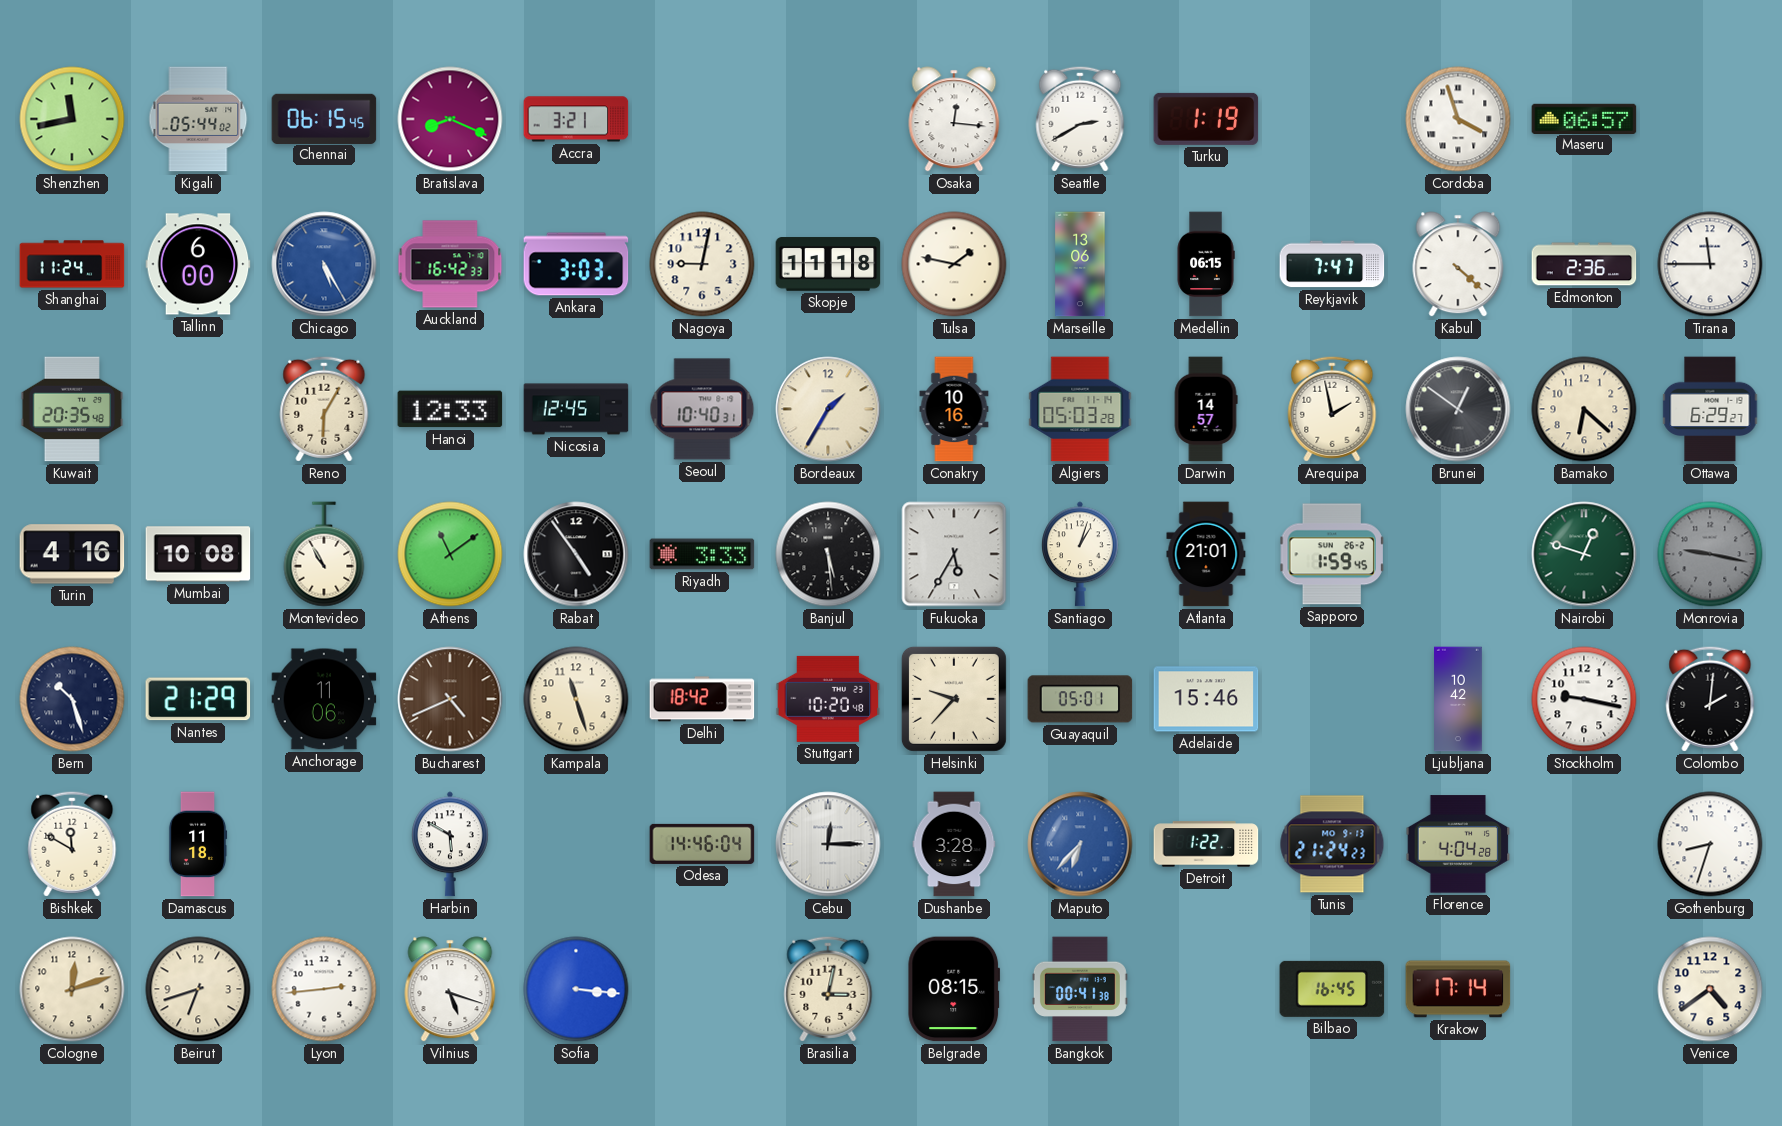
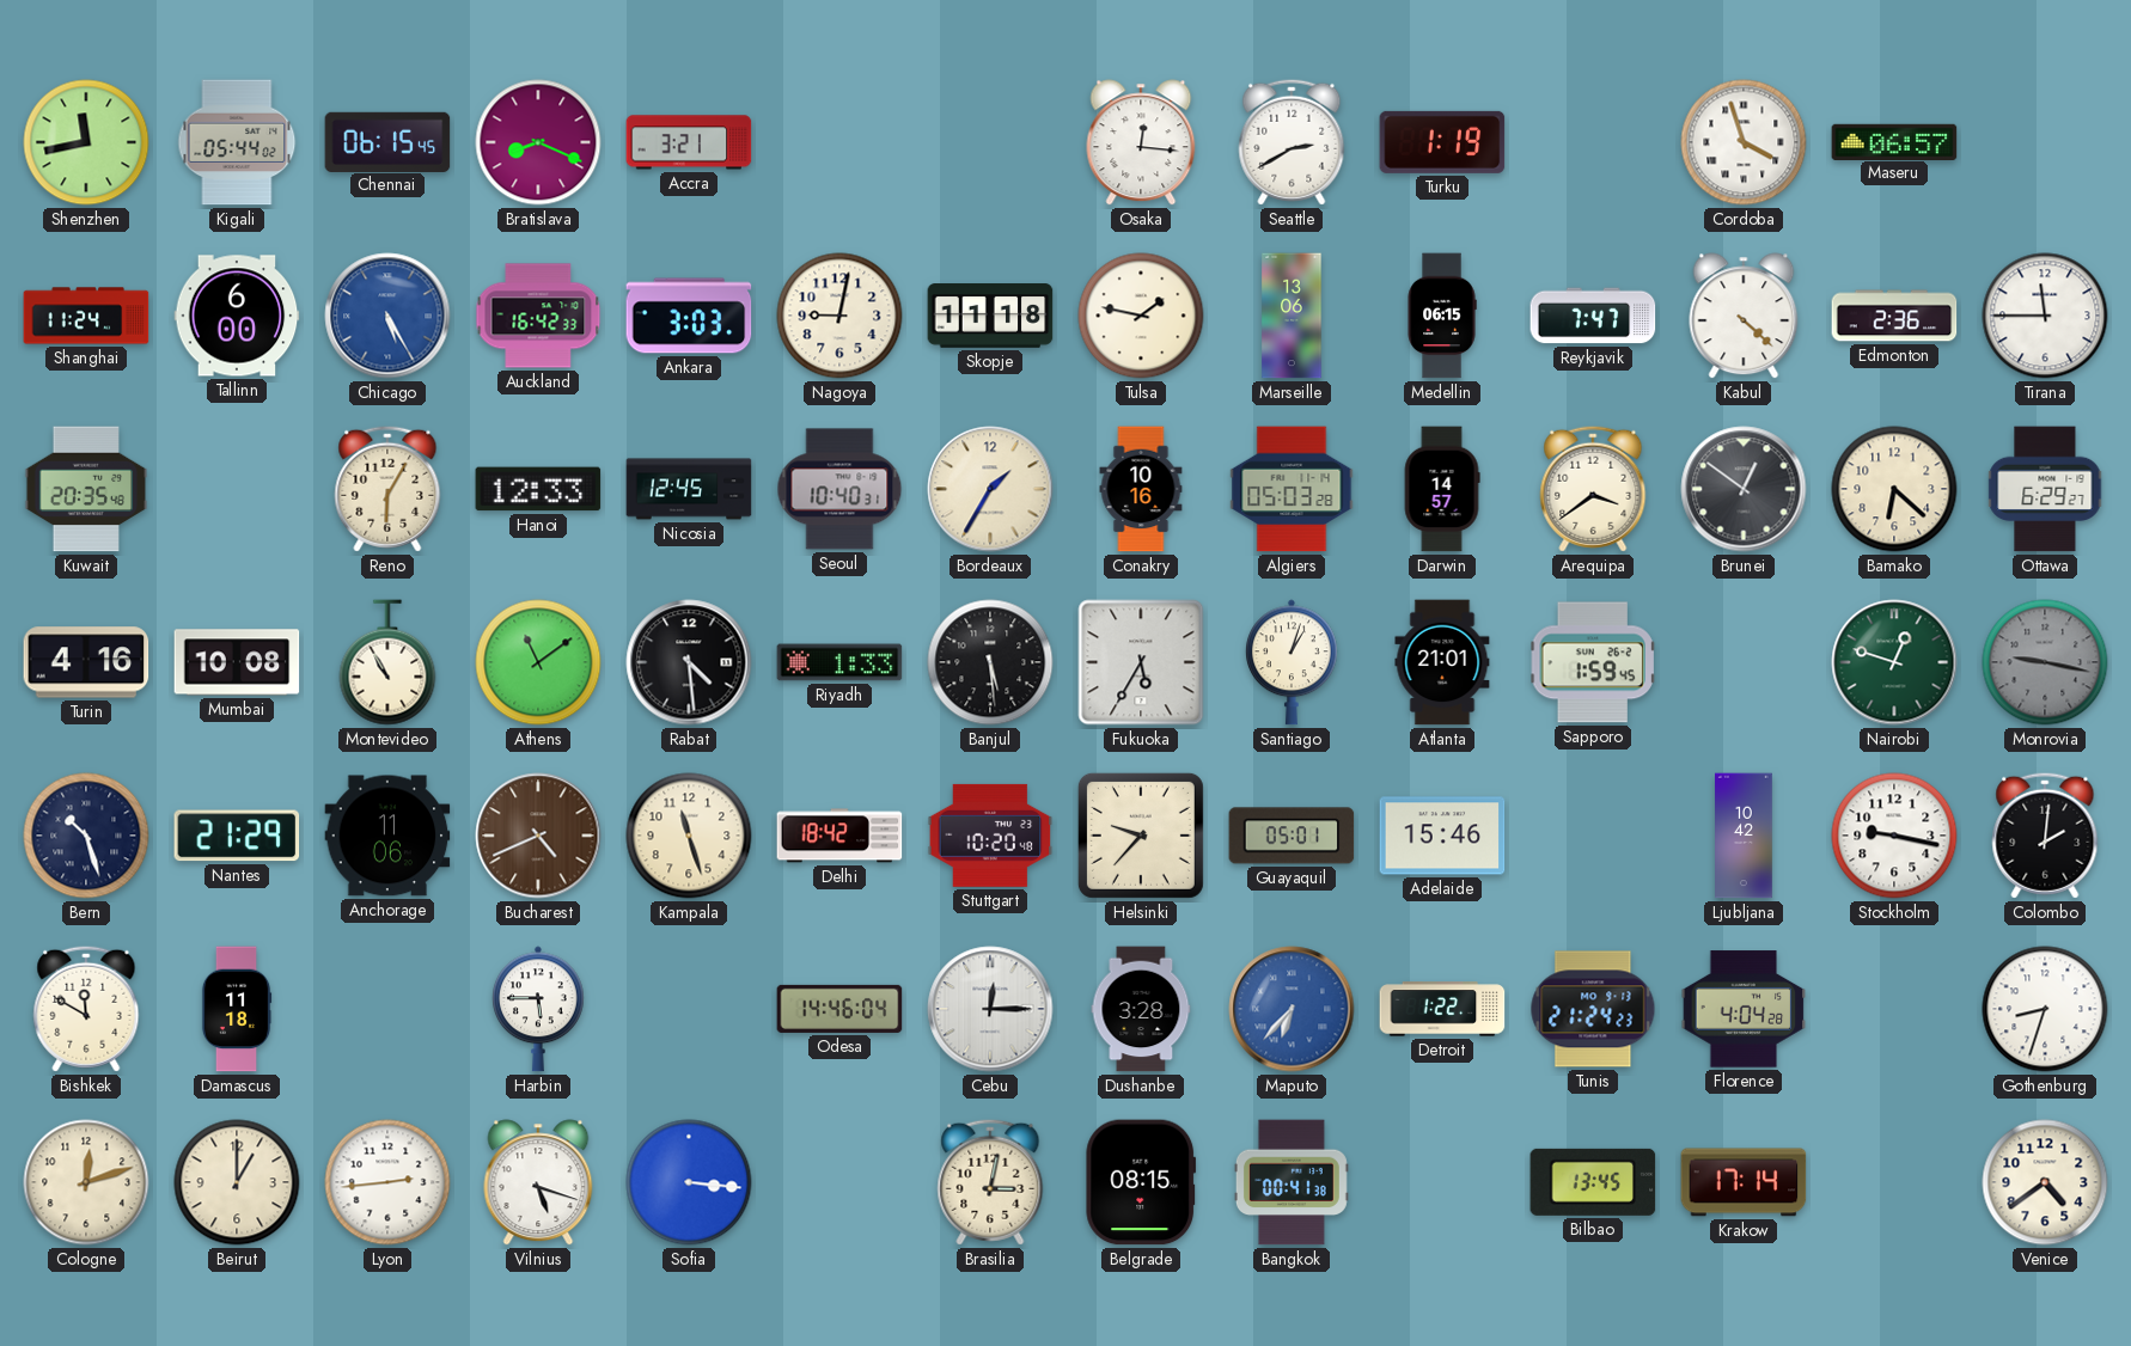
Arequipa: 1:58 -> 3:39
Rabat: 4:54 -> 4:29
Riyadh: 3:33 -> 1:33
Harbin: 5:50 -> 5:45
Beirut: 6:42 -> 1:00
Bilbao: 16:45 -> 13:45
